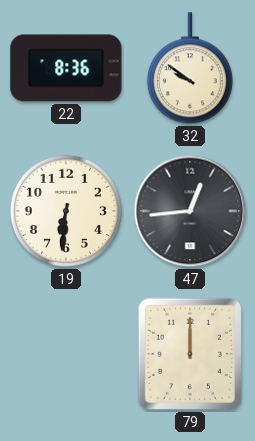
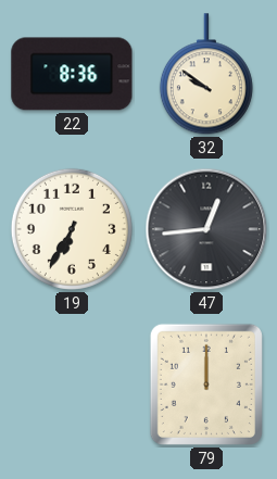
19: 6:31 -> 6:35
